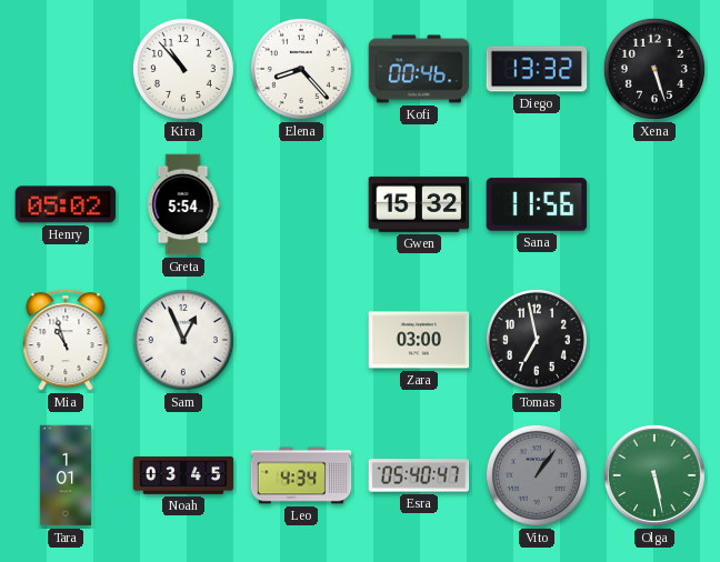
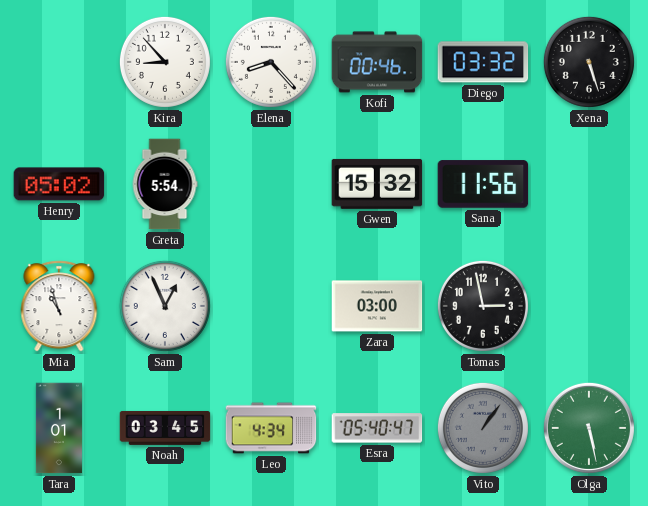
Kira: 10:53 -> 8:53
Diego: 13:32 -> 03:32
Tomas: 6:58 -> 2:58
